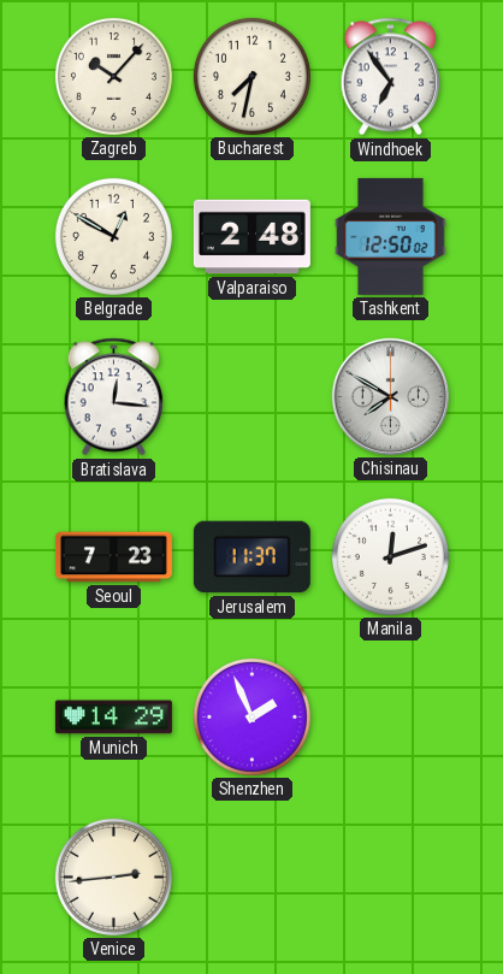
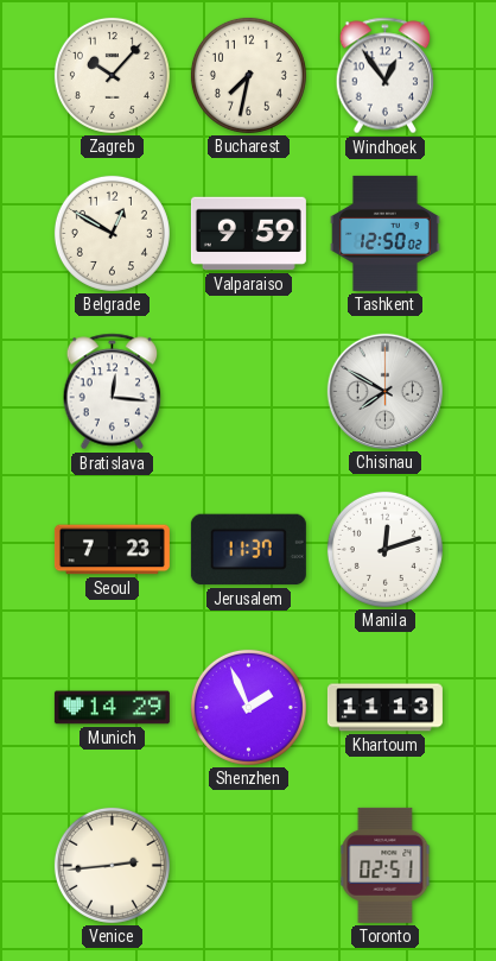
Windhoek: 6:54 -> 12:54
Valparaiso: 2:48 -> 9:59
Khartoum: none -> 11:13
Toronto: none -> 02:51
